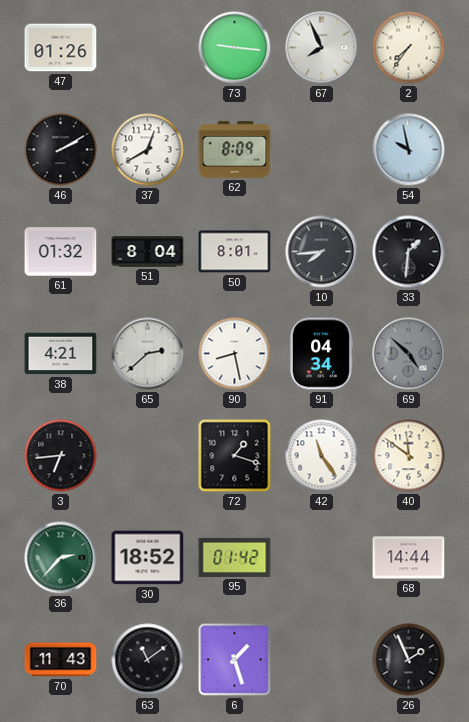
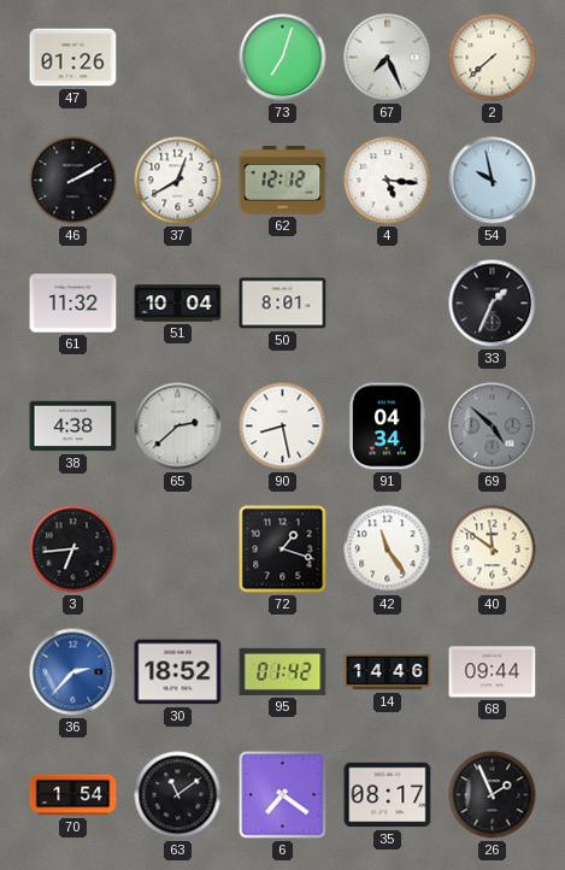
73: 9:16 -> 7:03
67: 7:56 -> 7:26
2: 7:36 -> 7:38
62: 8:09 -> 12:12
4: none -> 5:16
61: 01:32 -> 11:32
51: 8:04 -> 10:04
10: 7:44 -> none
33: 1:31 -> 1:34
38: 4:21 -> 4:38
36 dial: green -> blue
14: none -> 14:46
68: 14:44 -> 09:44
70: 11:43 -> 1:54
6: 1:27 -> 7:21
35: none -> 08:17
